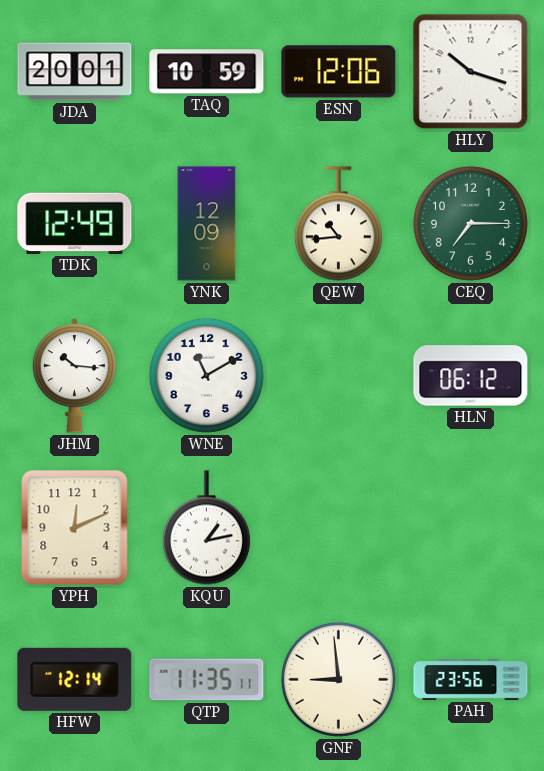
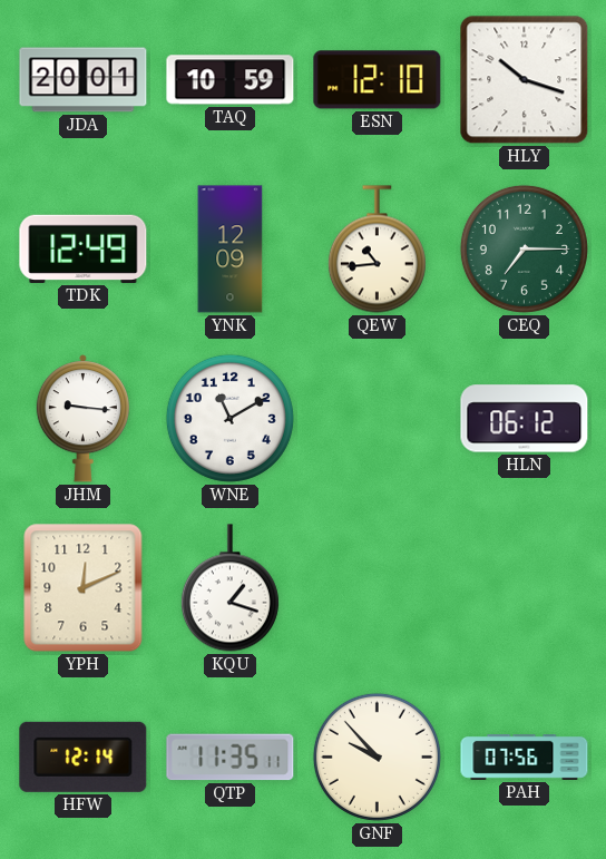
ESN: 12:06 -> 12:10
JHM: 10:16 -> 9:16
KQU: 1:13 -> 1:18
GNF: 8:59 -> 9:53
PAH: 23:56 -> 07:56
